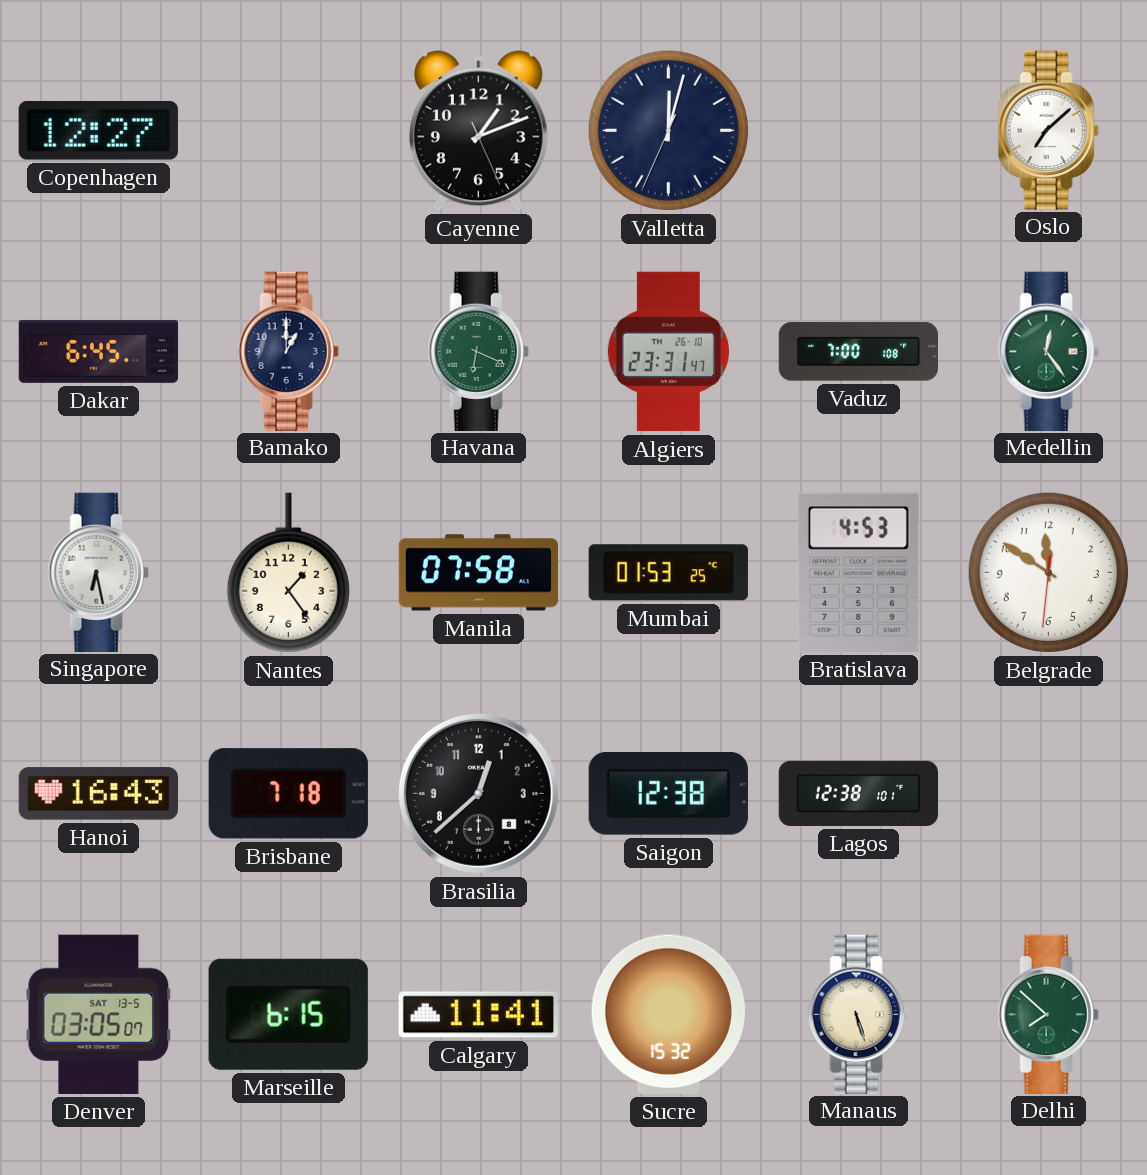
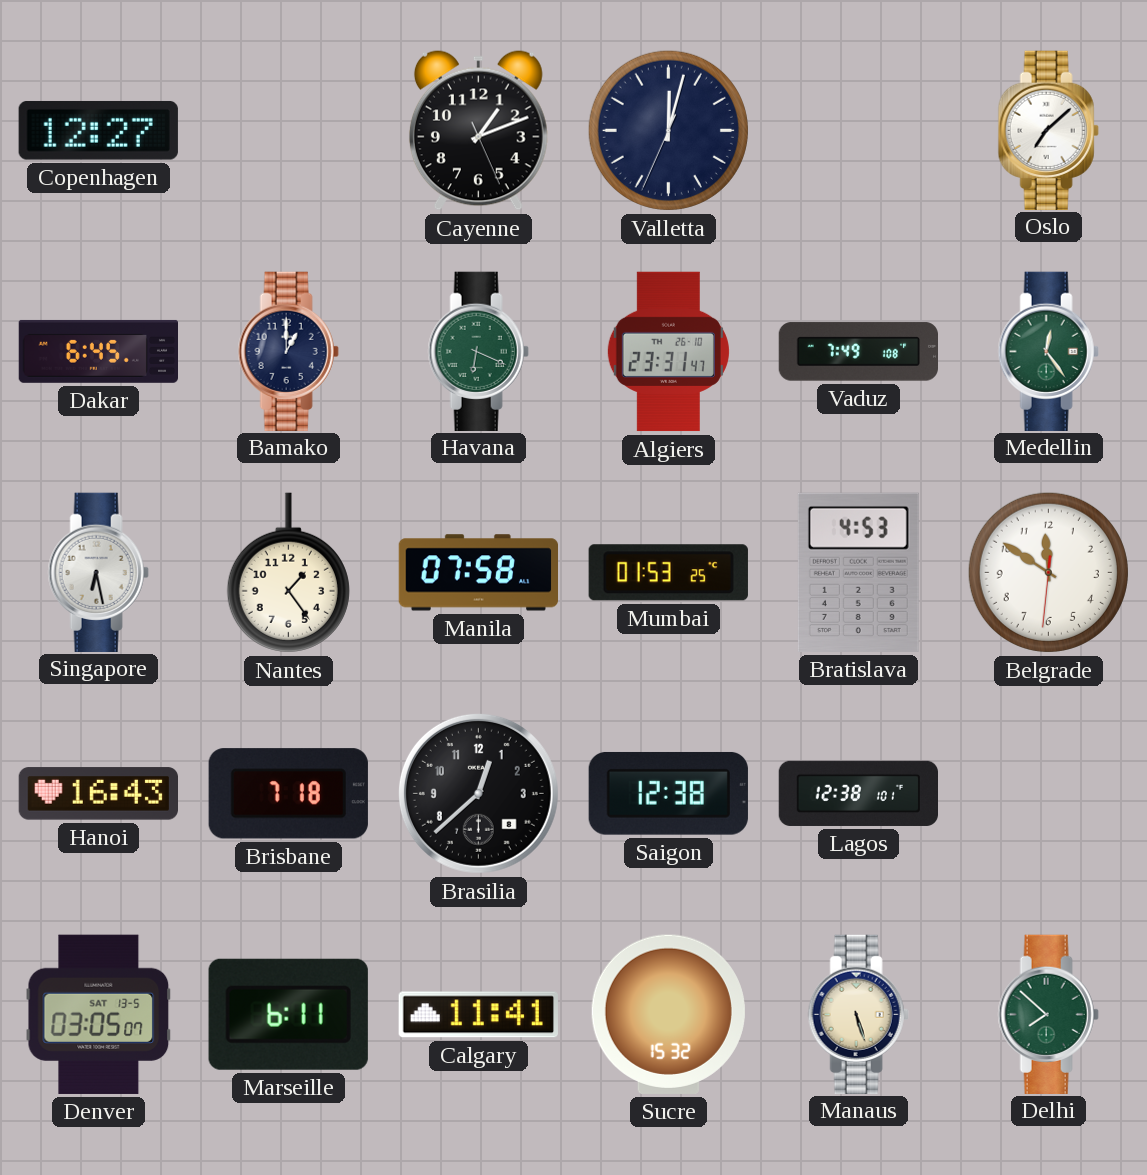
Vaduz: 7:00 -> 7:49
Marseille: 6:15 -> 6:11
